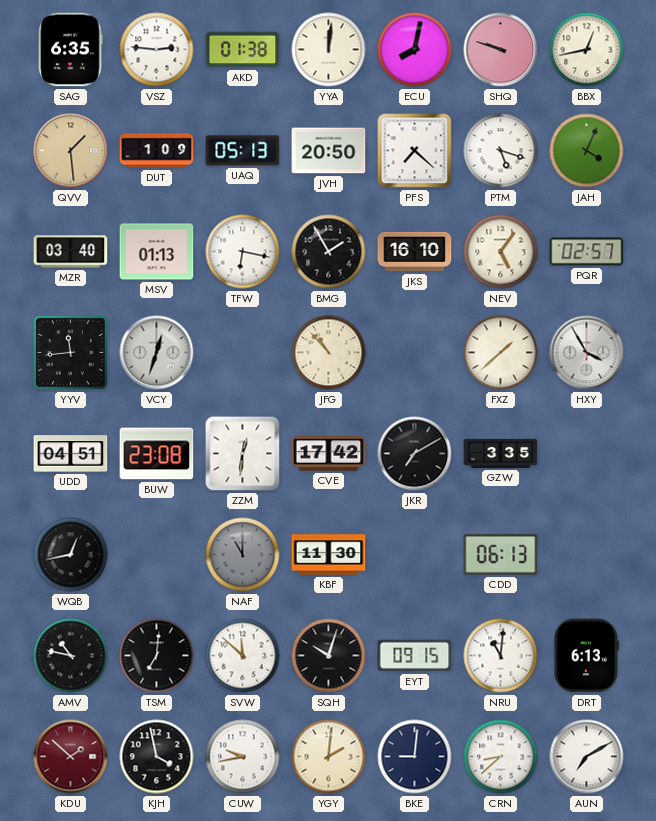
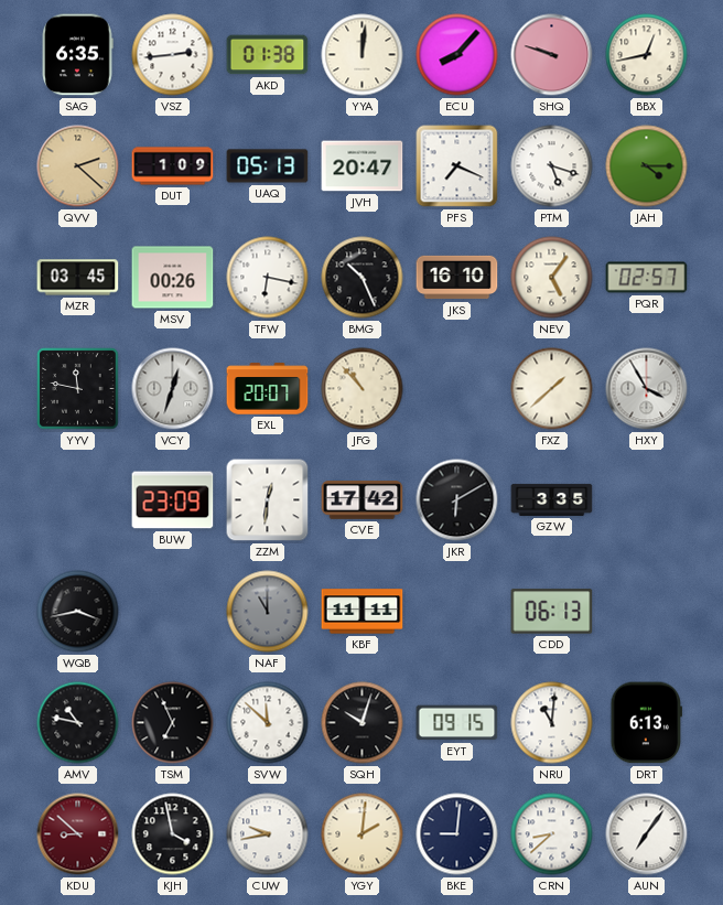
VSZ: 2:46 -> 2:44
ECU: 8:02 -> 8:07
QVV: 1:29 -> 2:22
JVH: 20:50 -> 20:47
PFS: 7:22 -> 7:19
JAH: 4:04 -> 4:15
MZR: 03:40 -> 03:45
MSV: 01:13 -> 00:26
BMG: 1:55 -> 10:26
YYV: 11:44 -> 11:47
EXL: none -> 20:07
UDD: 04:51 -> none
BUW: 23:08 -> 23:09
JKR: 7:10 -> 6:10
WQB: 12:43 -> 3:43
KBF: 11:30 -> 11:11
TSM: 7:01 -> 6:56
KDU: 1:52 -> 8:52
AUN: 7:10 -> 7:06
